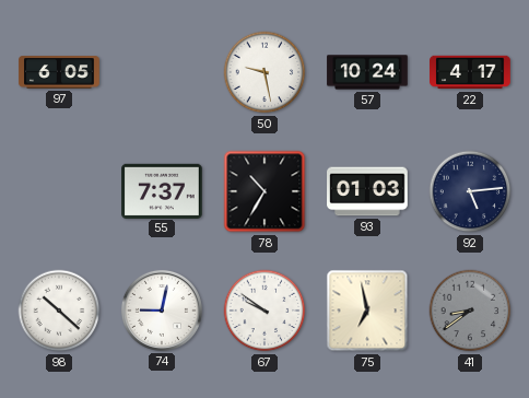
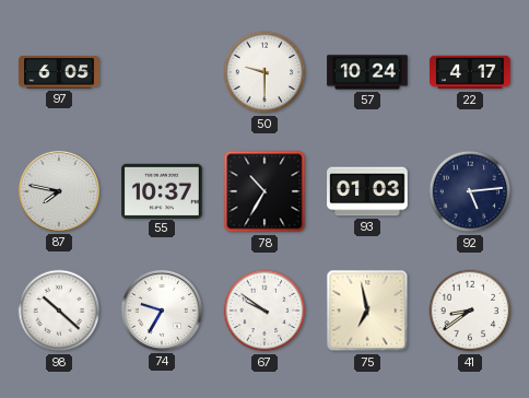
50: 9:28 -> 9:30
87: none -> 7:47
55: 7:37 -> 10:37
74: 9:02 -> 9:35
41 dial: grey -> white
